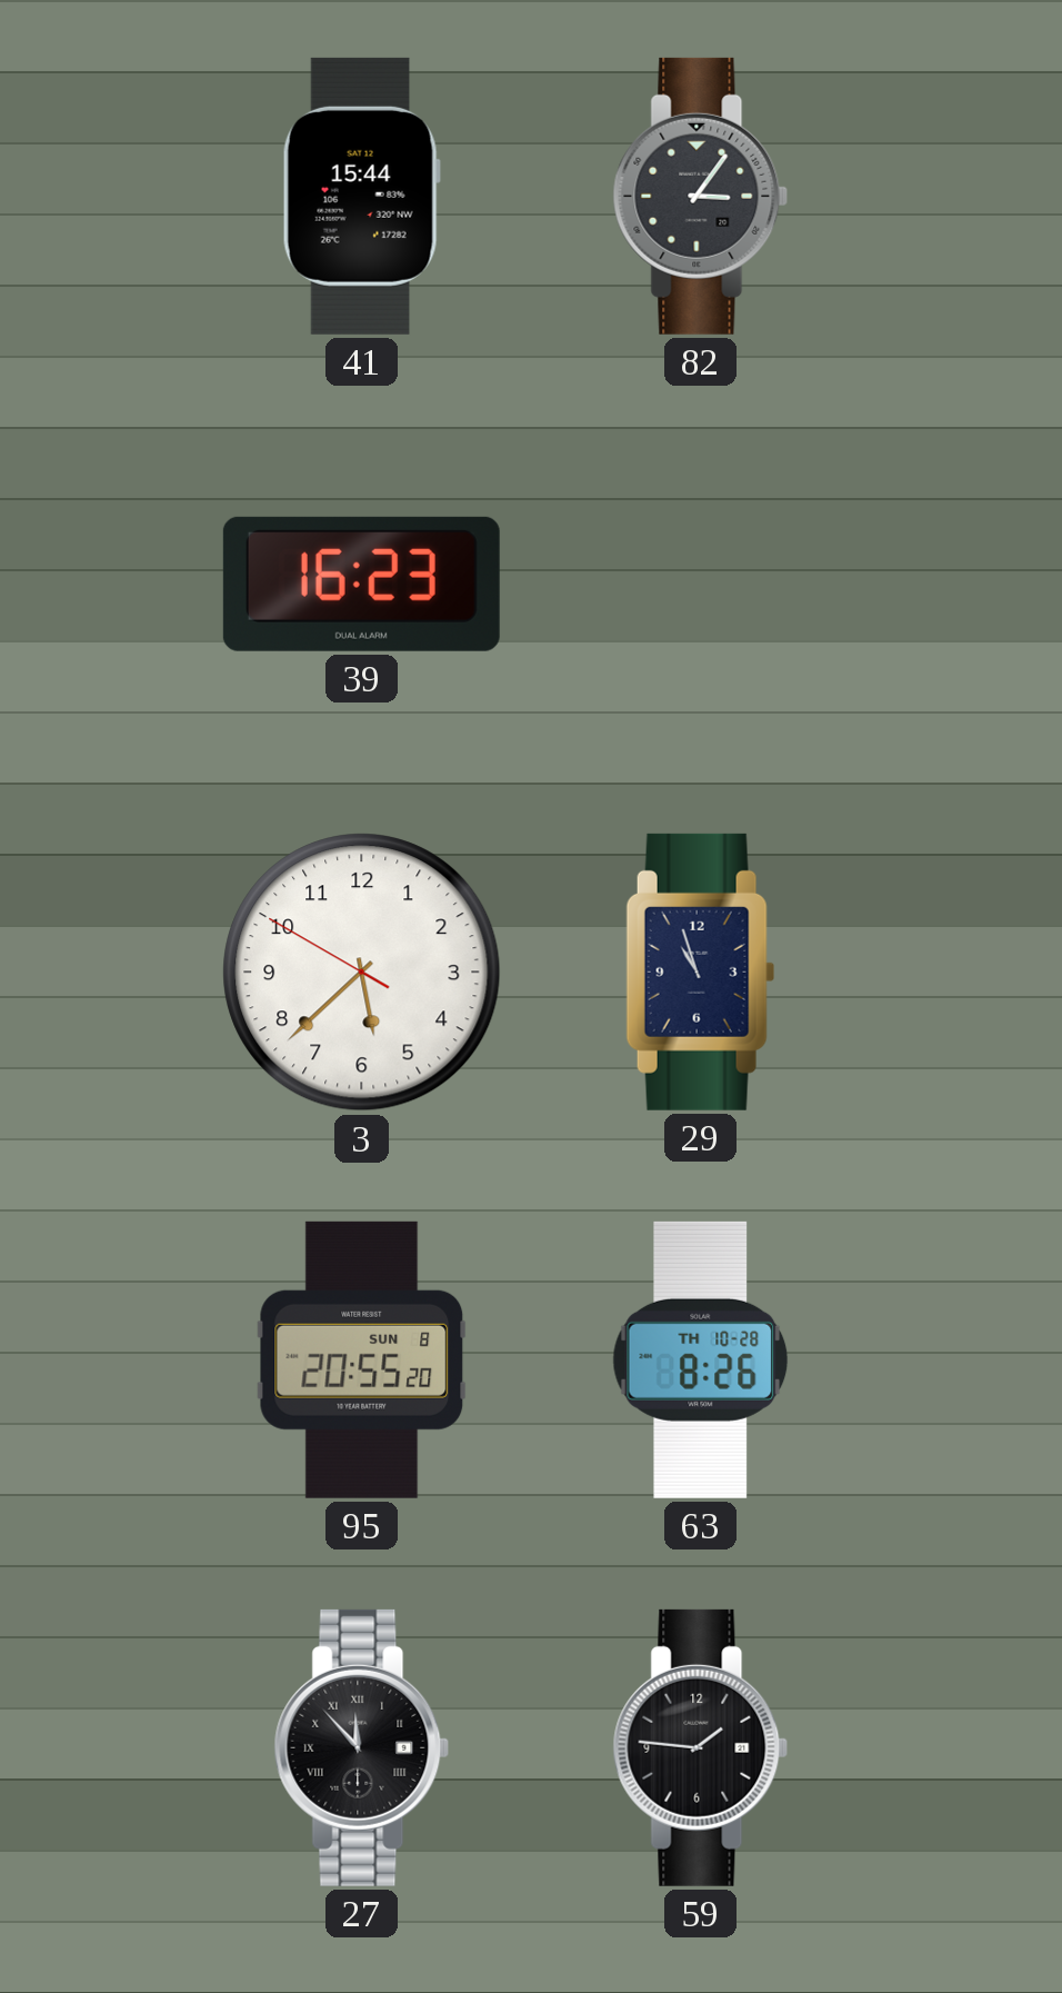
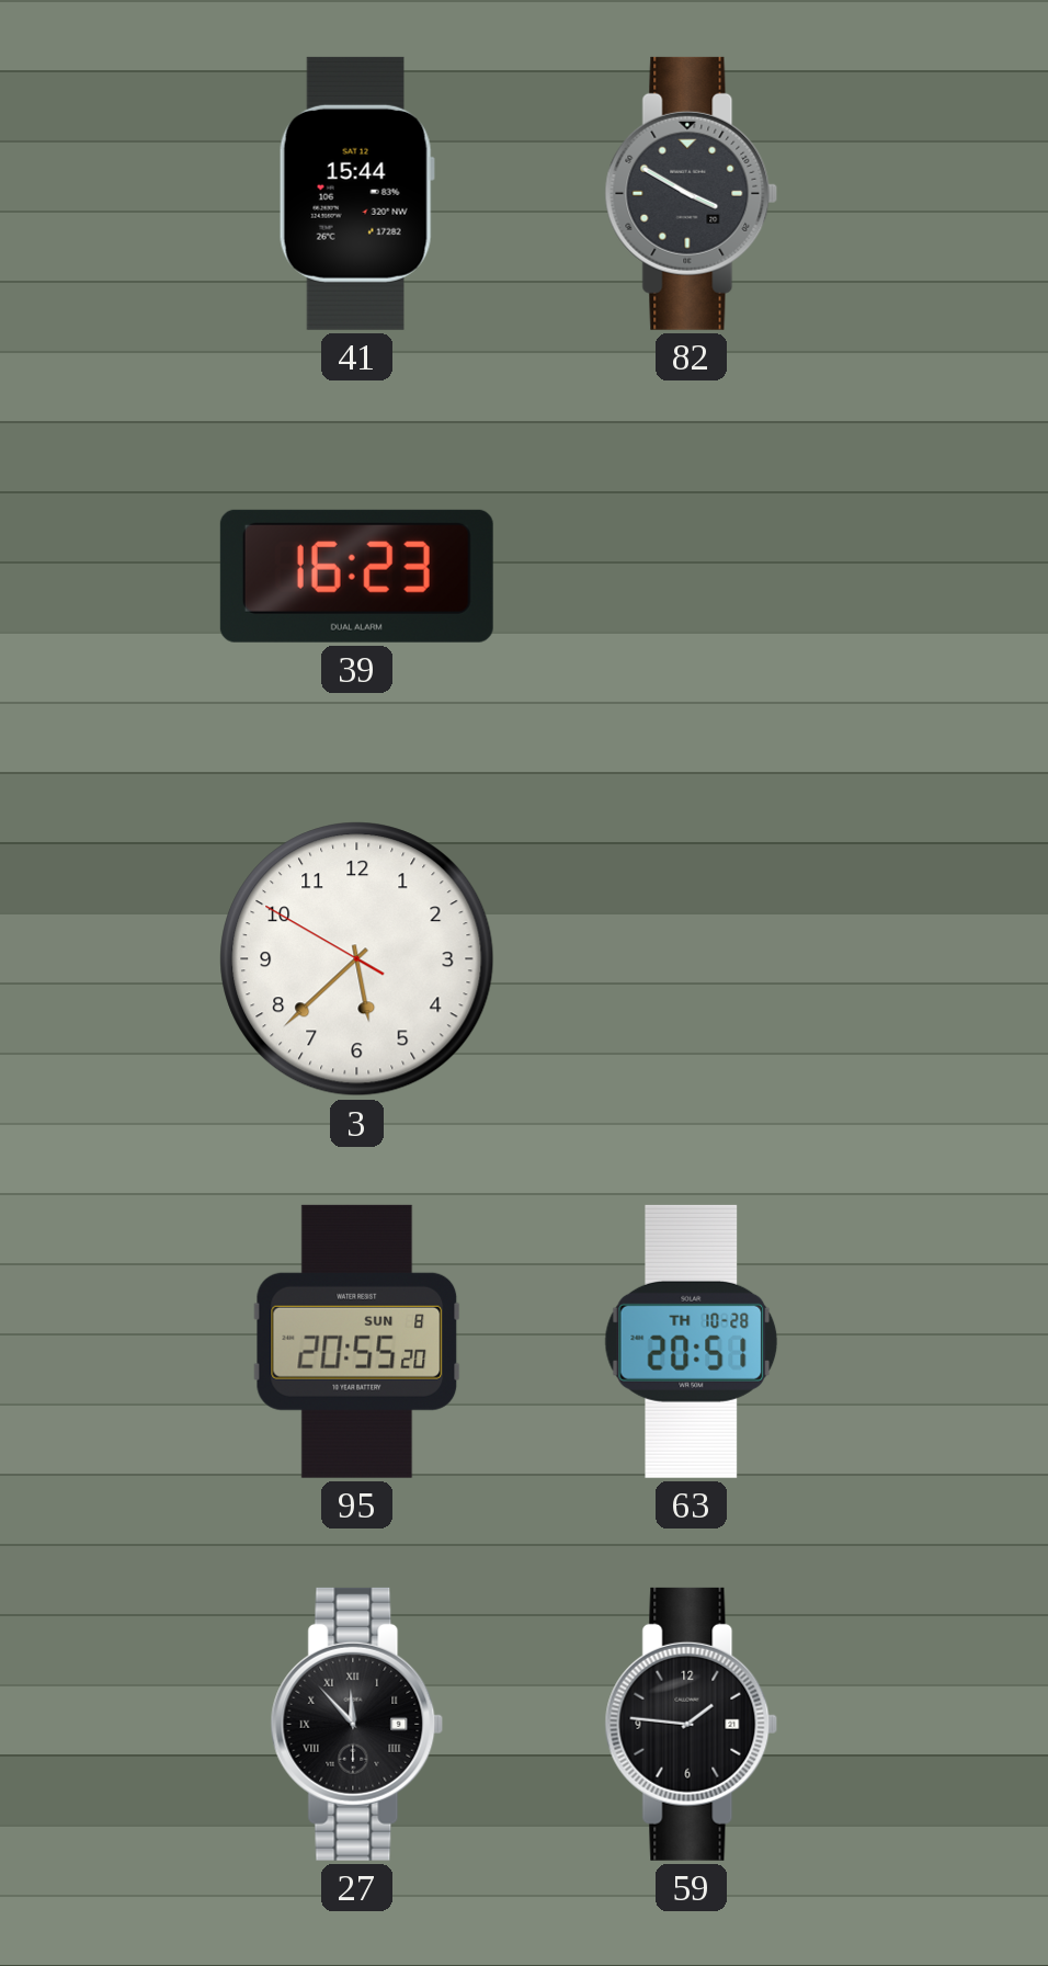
82: 3:06 -> 3:50
29: 10:57 -> none
63: 8:26 -> 20:51
